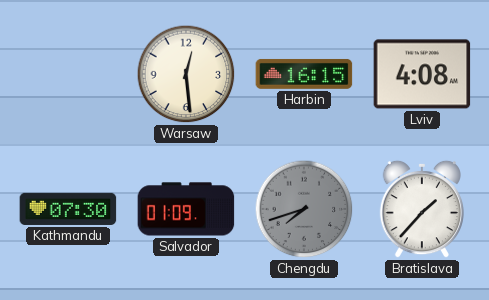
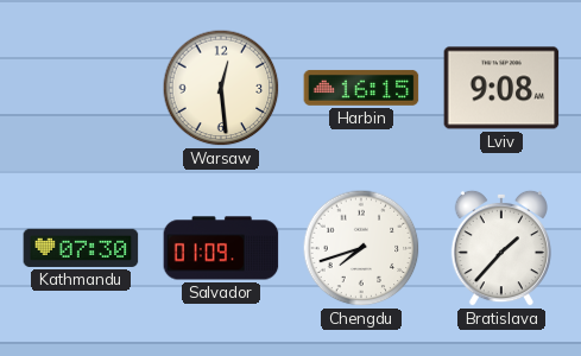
Lviv: 4:08 -> 9:08
Chengdu dial: grey -> white
